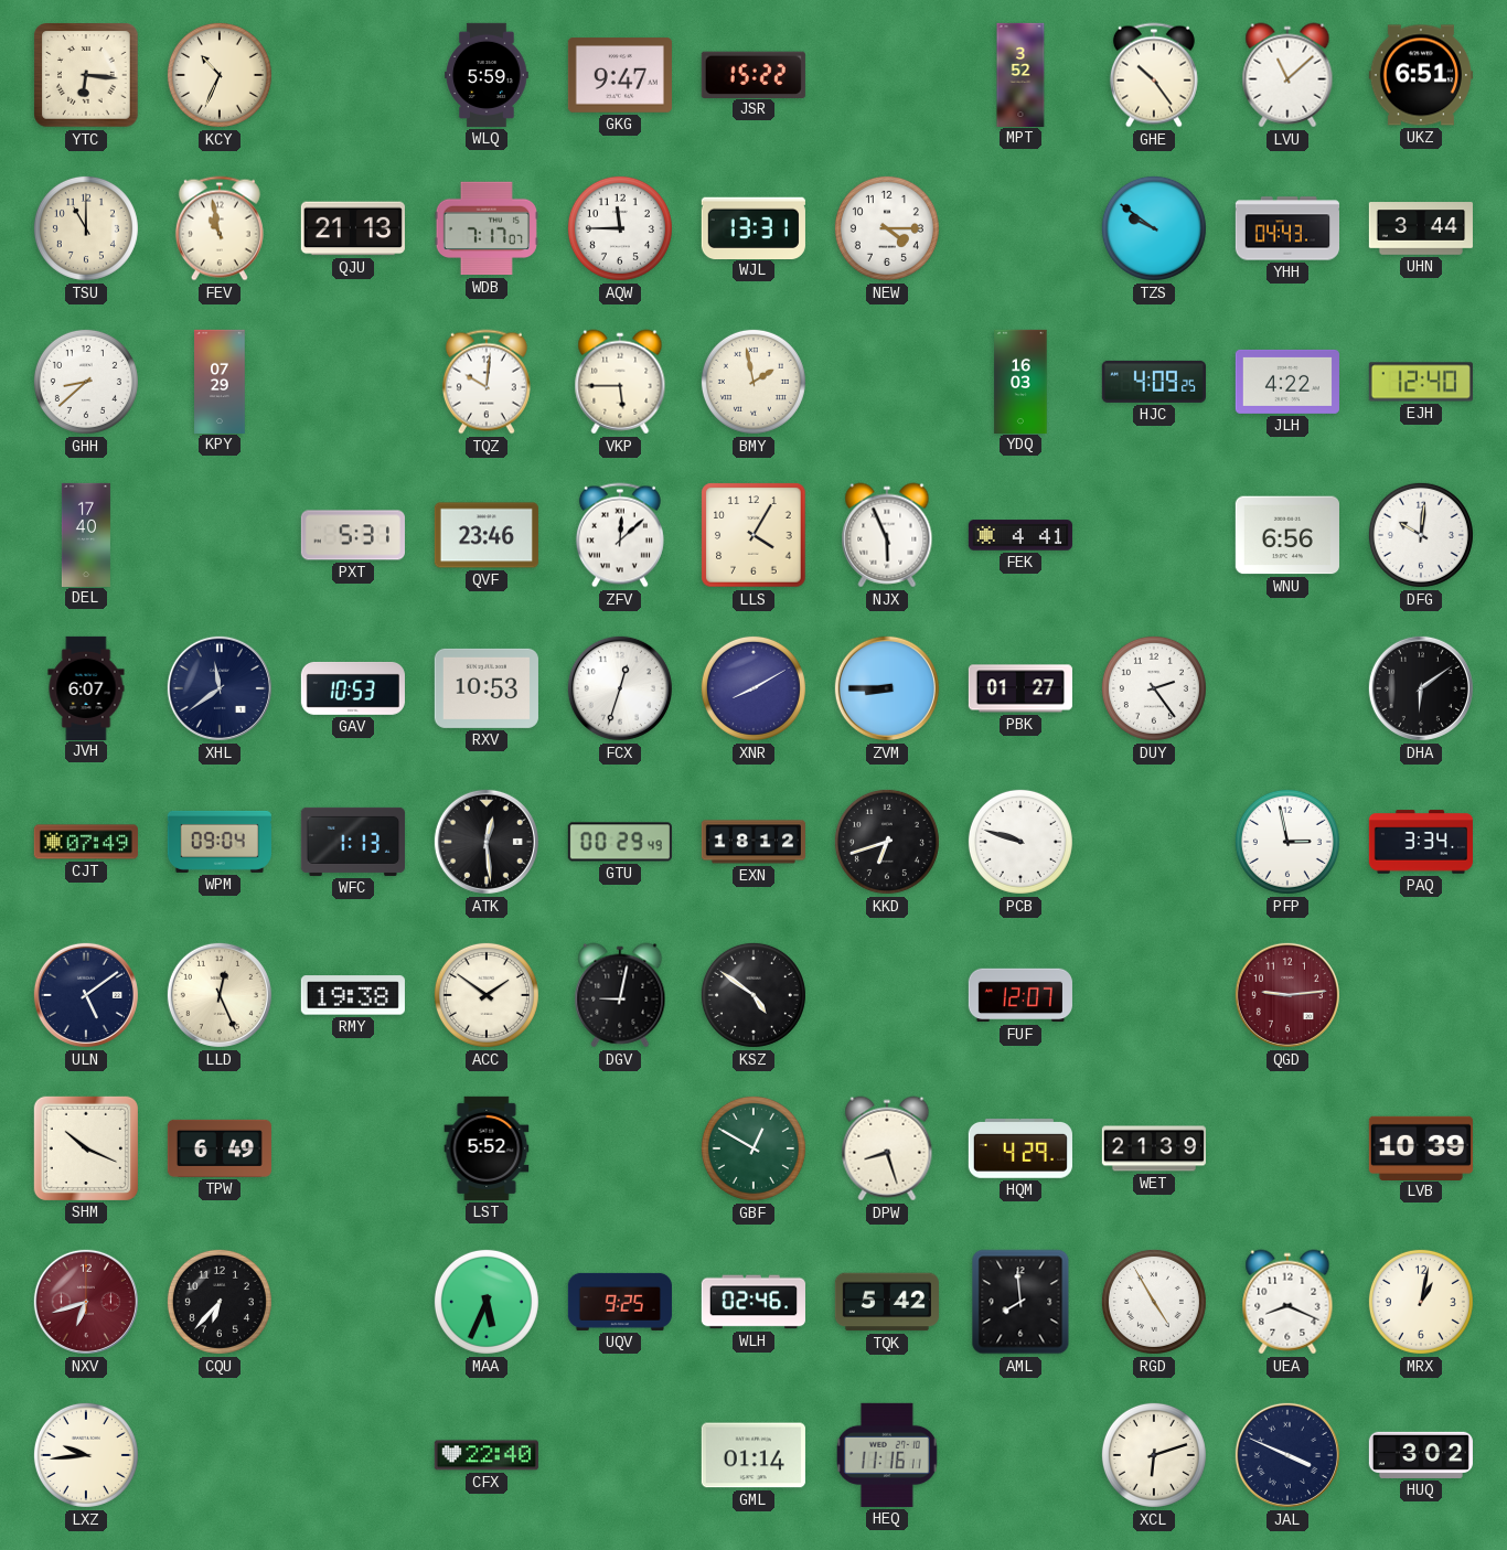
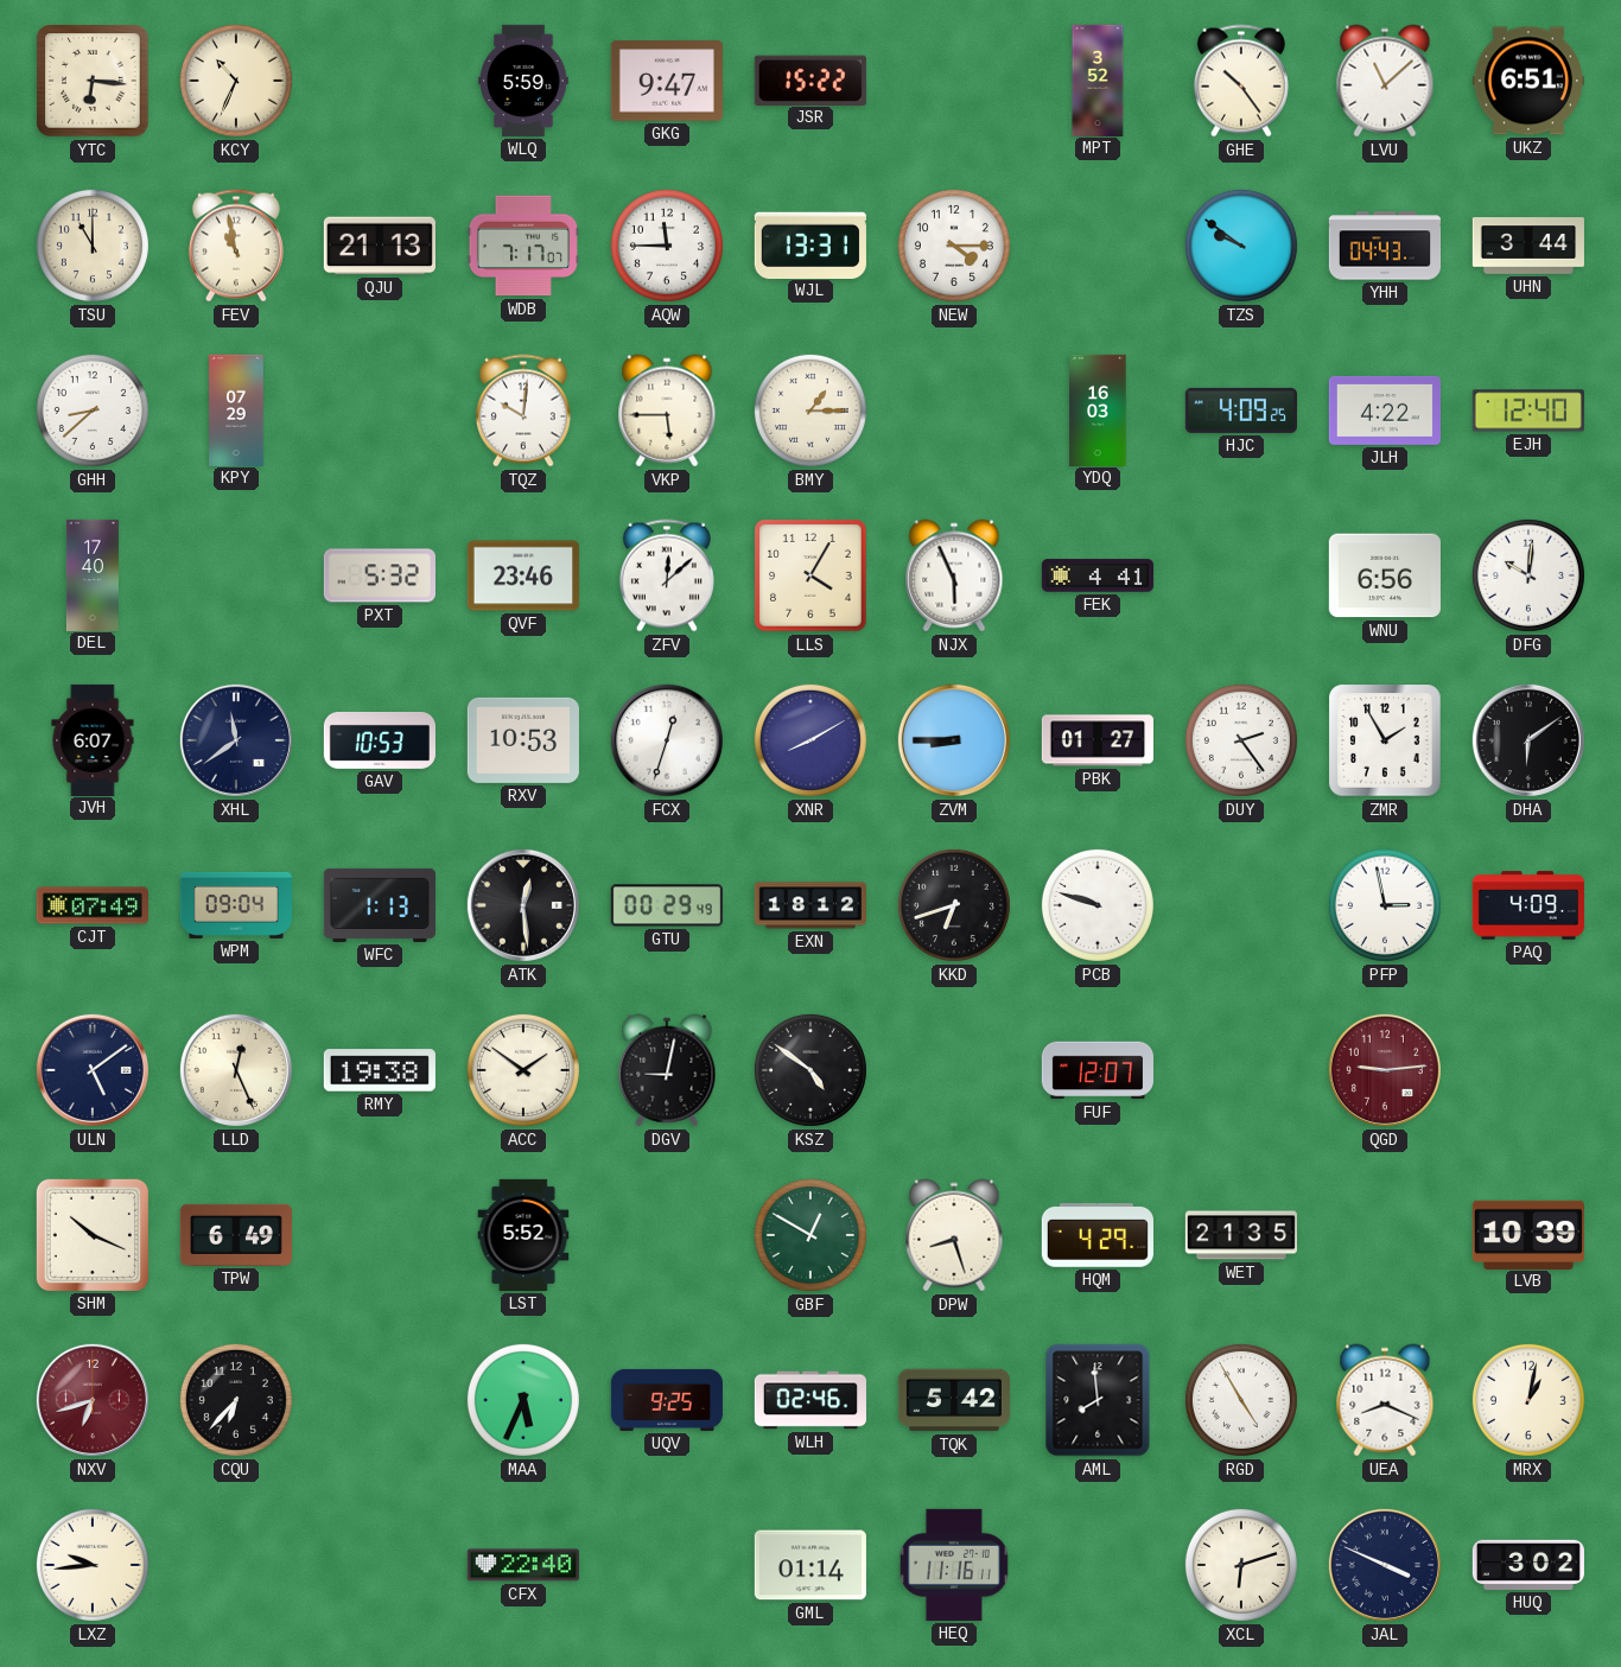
BMY: 1:58 -> 1:15
PXT: 5:31 -> 5:32
ZMR: none -> 1:55
PAQ: 3:34 -> 4:09
WET: 21:39 -> 21:35
